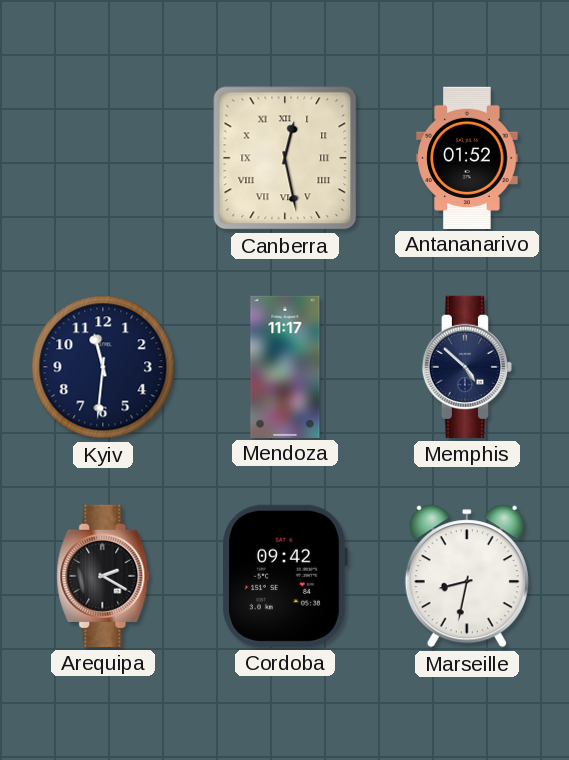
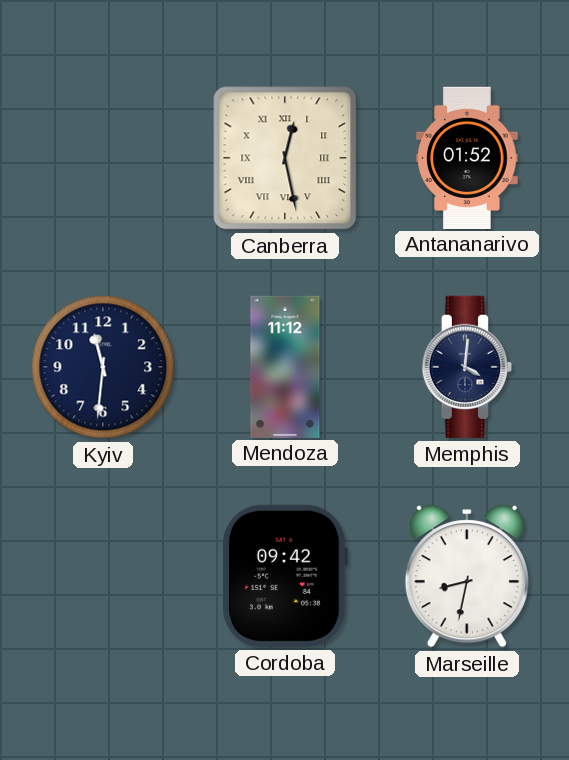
Mendoza: 11:17 -> 11:12
Memphis: 4:52 -> 4:01
Arequipa: 2:20 -> none
